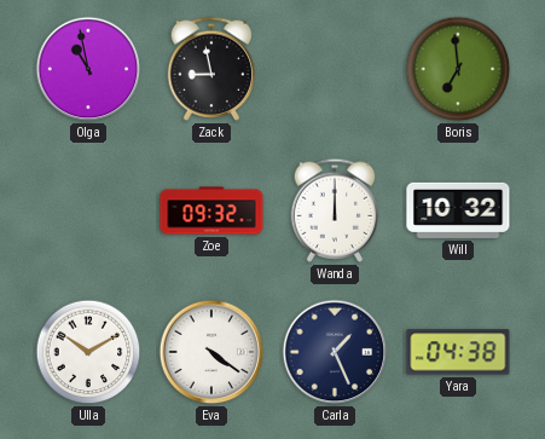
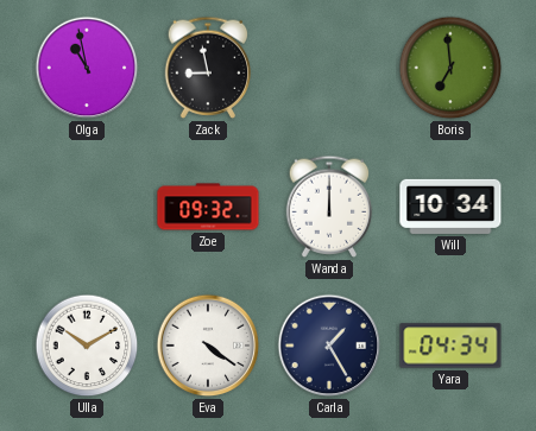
Will: 10:32 -> 10:34
Carla: 1:26 -> 1:25
Yara: 04:38 -> 04:34
